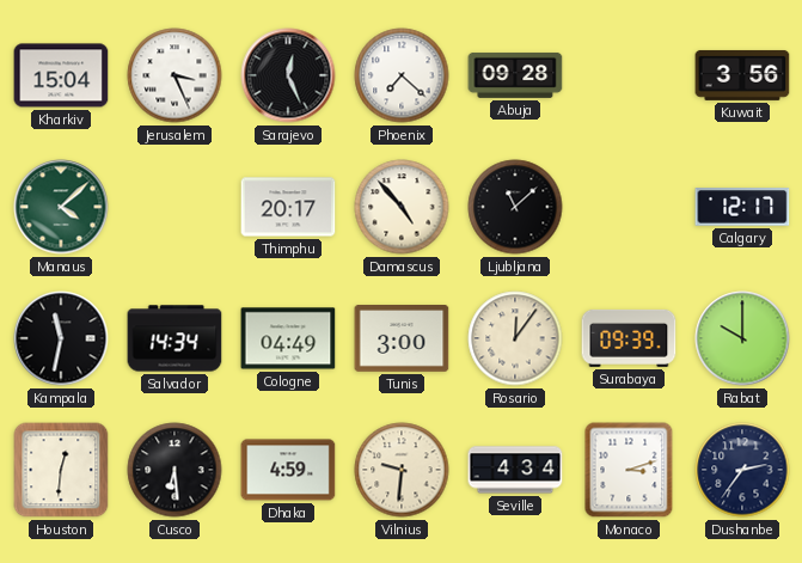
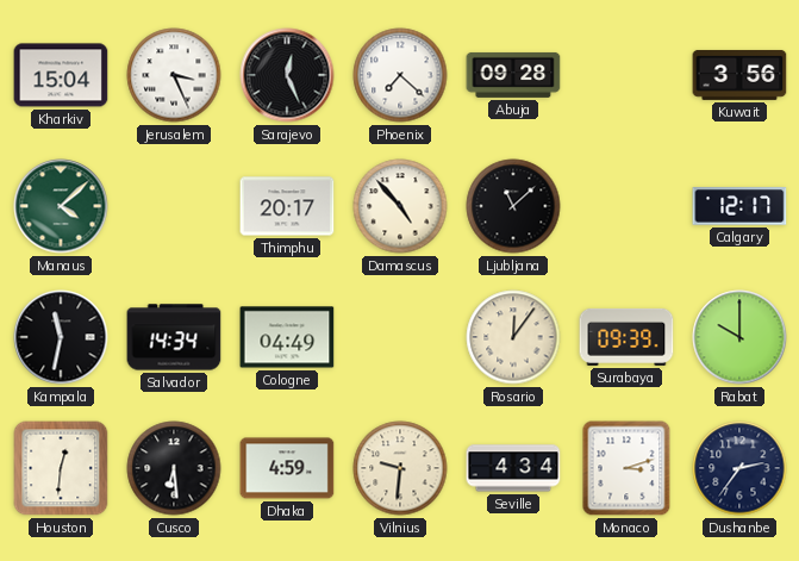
Tunis: 3:00 -> none
